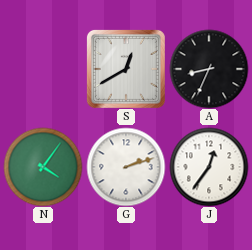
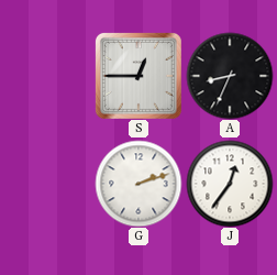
S: 12:40 -> 12:45
N: 4:06 -> none
